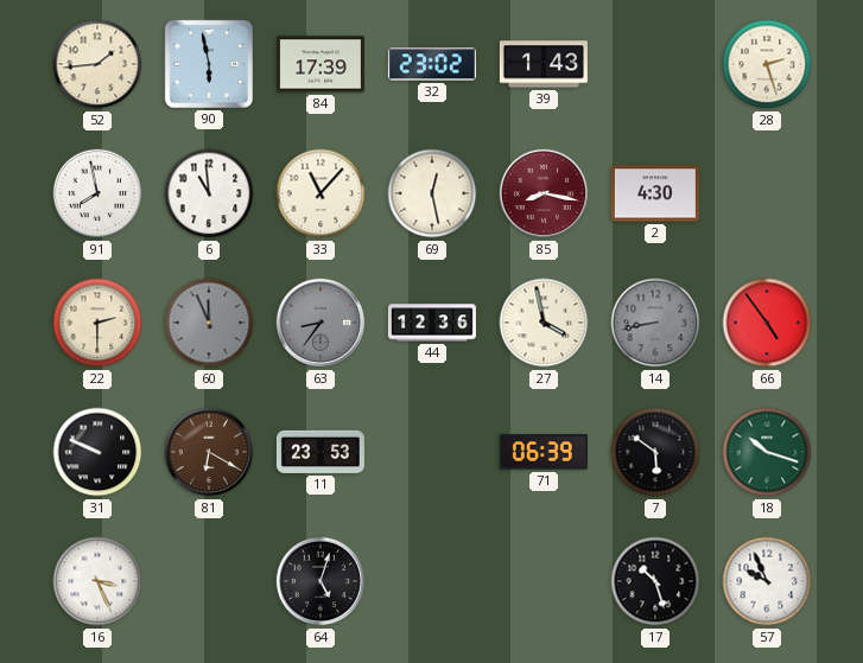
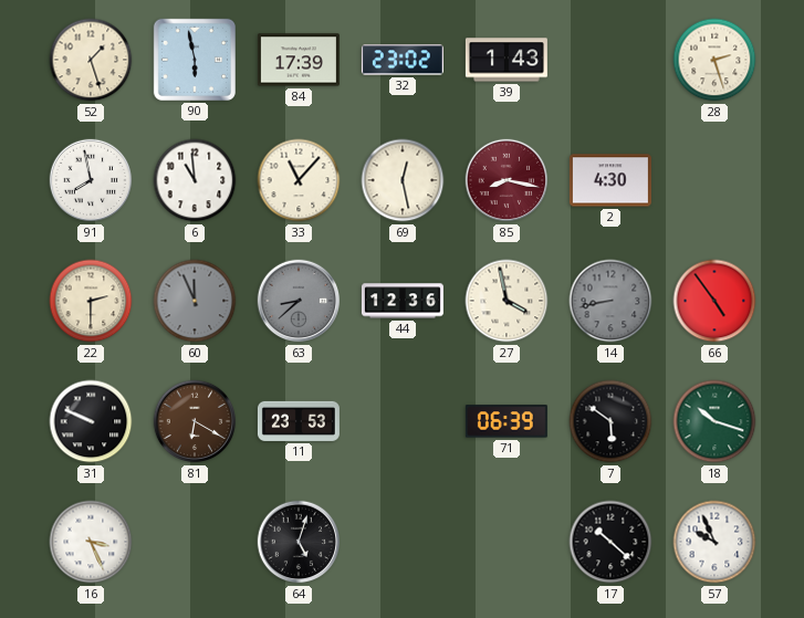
52: 1:44 -> 1:27
63: 8:36 -> 8:38
17: 10:27 -> 10:22
